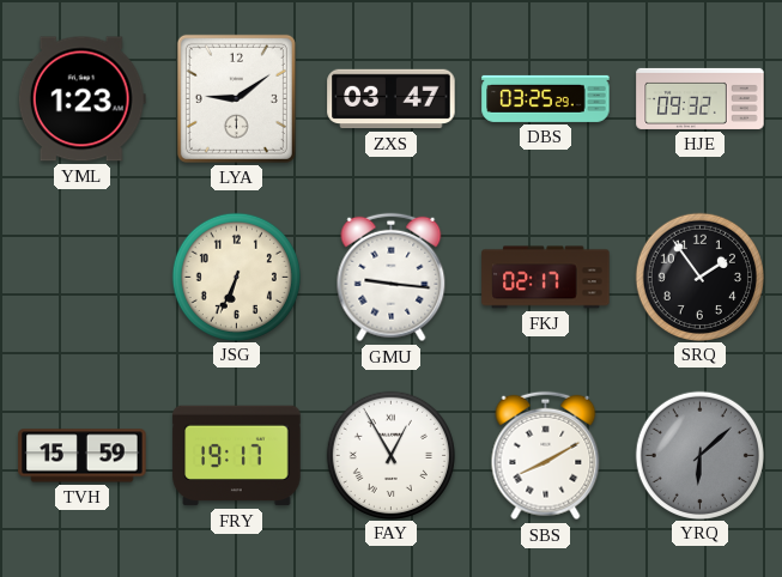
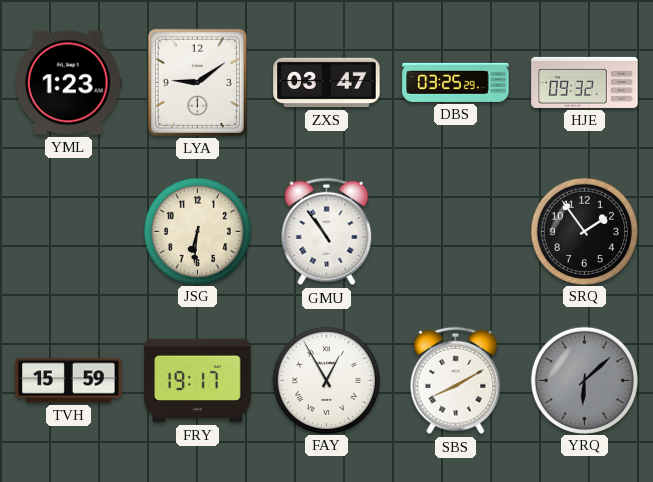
JSG: 6:34 -> 6:31
GMU: 9:16 -> 10:54
FKJ: 02:17 -> none
